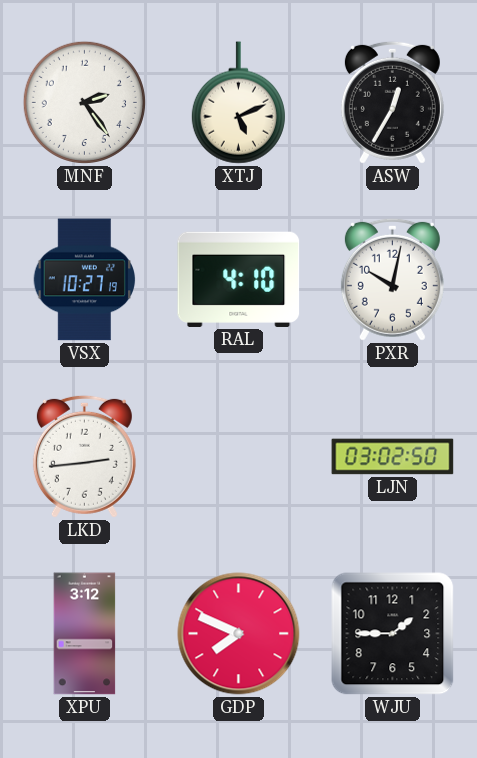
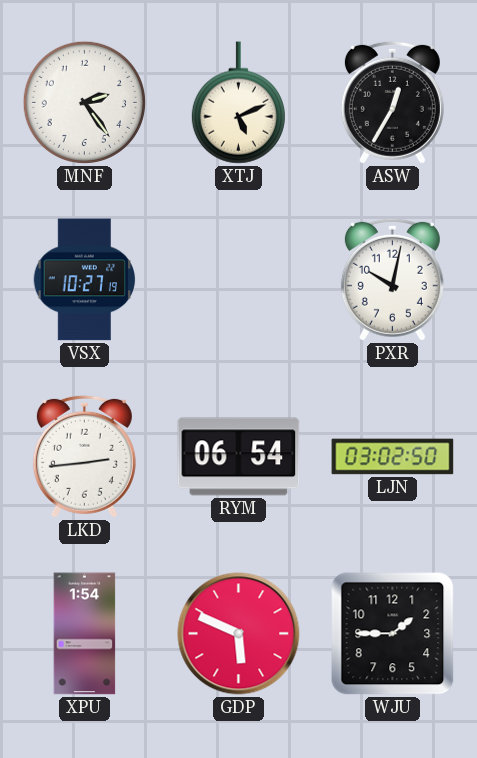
RAL: 4:10 -> none
RYM: none -> 06:54
XPU: 3:12 -> 1:54
GDP: 7:49 -> 5:49
